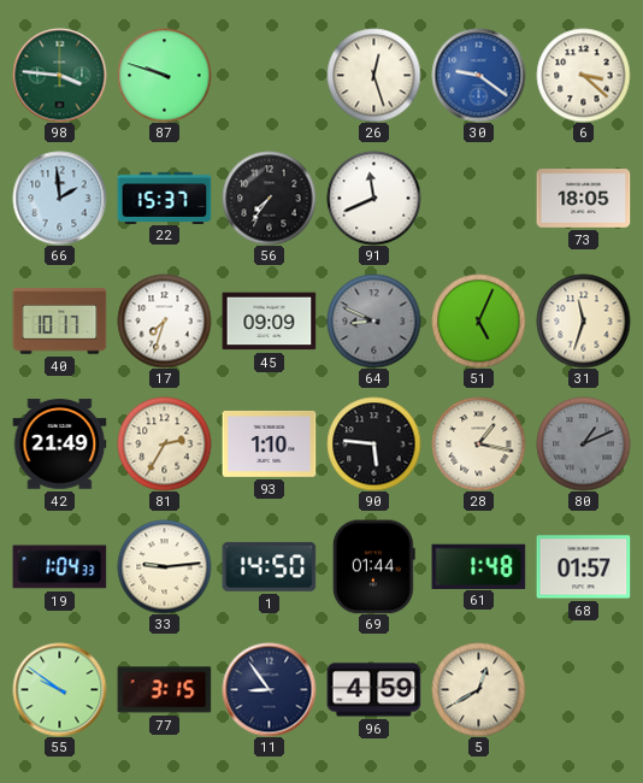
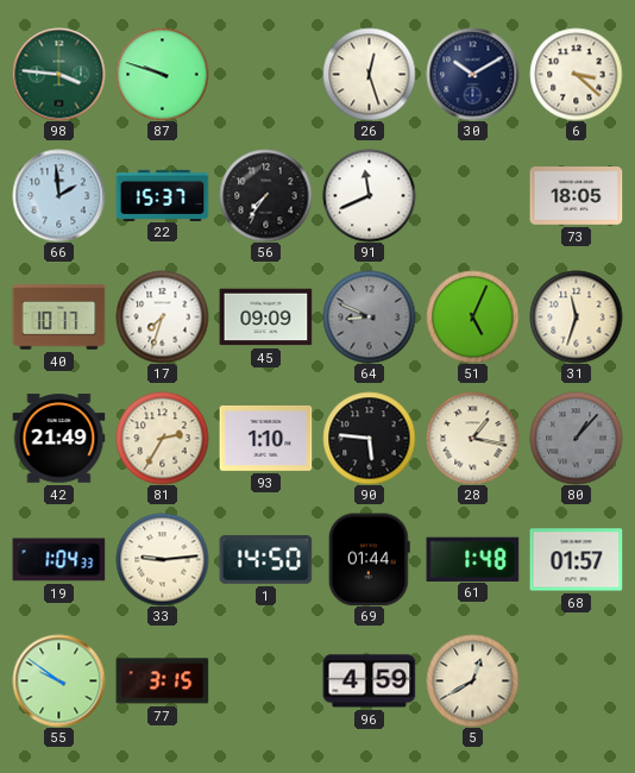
30: 9:21 -> 10:10
30 dial: blue -> navy
80: 1:11 -> 1:07
11: 8:54 -> none
